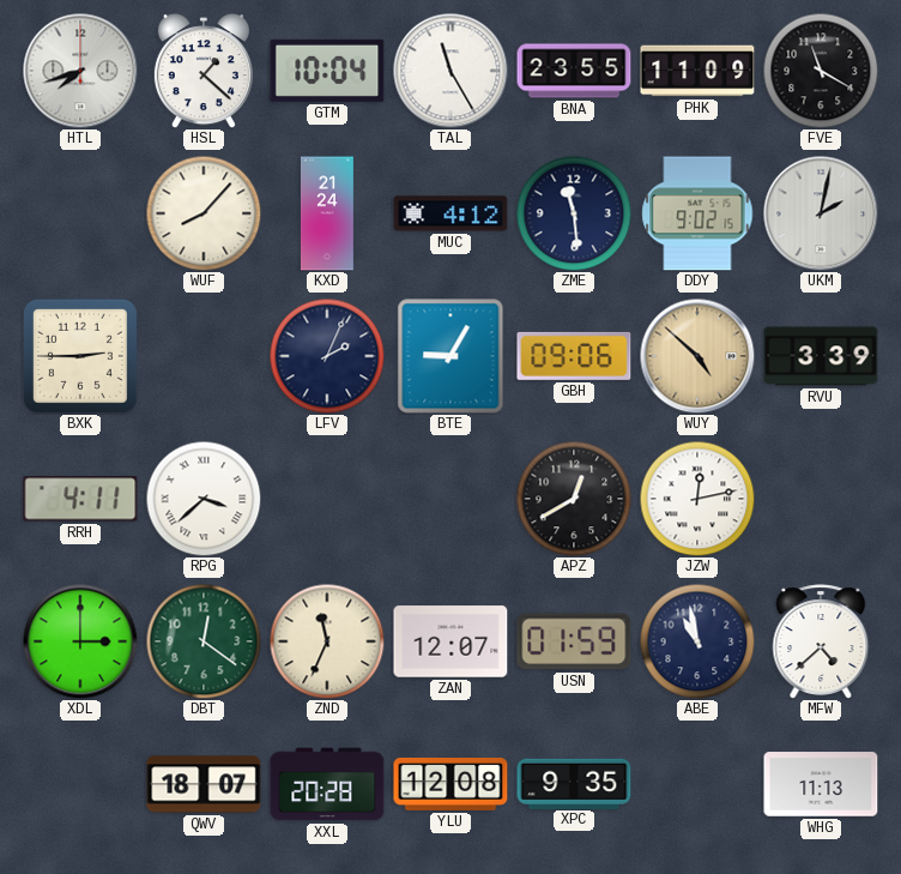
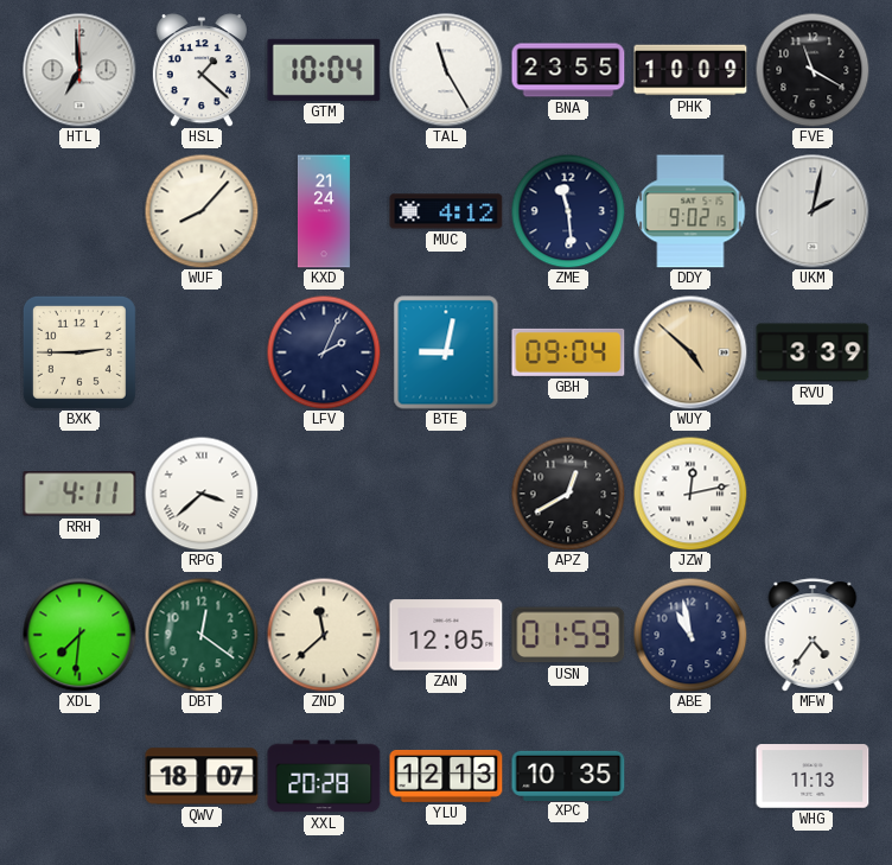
HTL: 7:42 -> 6:59
PHK: 11:09 -> 10:09
BTE: 9:05 -> 9:02
GBH: 09:06 -> 09:04
XDL: 3:00 -> 7:31
ZND: 11:34 -> 11:38
ZAN: 12:07 -> 12:05
MFW: 4:38 -> 4:36
YLU: 12:08 -> 12:13
XPC: 9:35 -> 10:35
